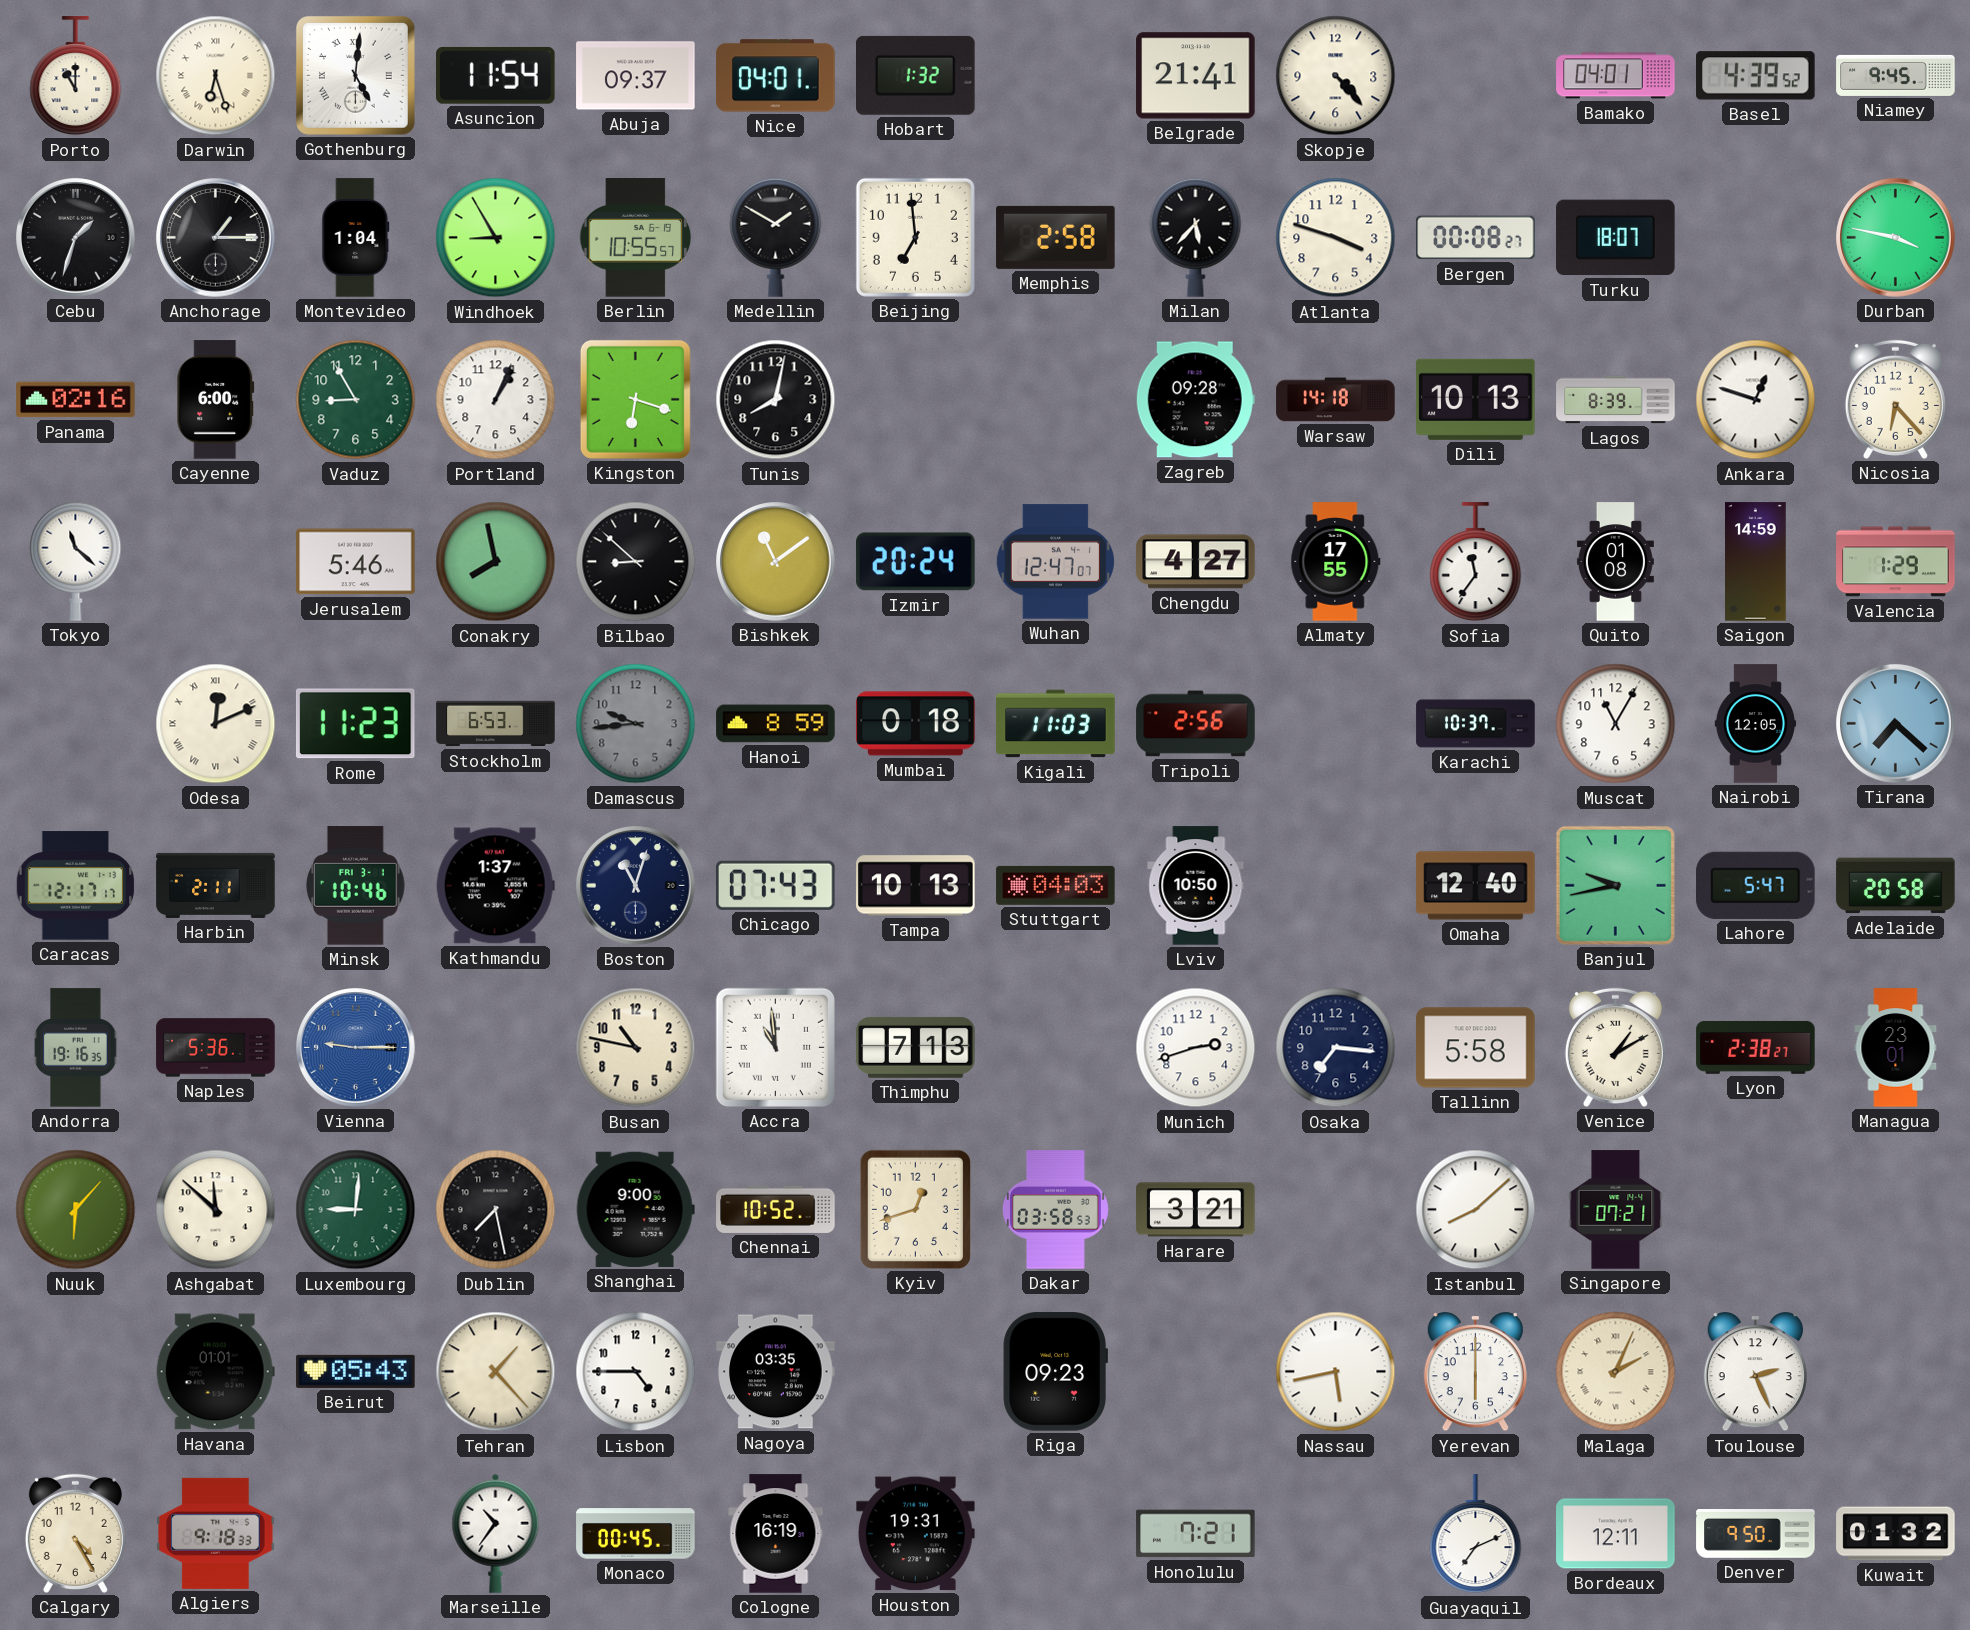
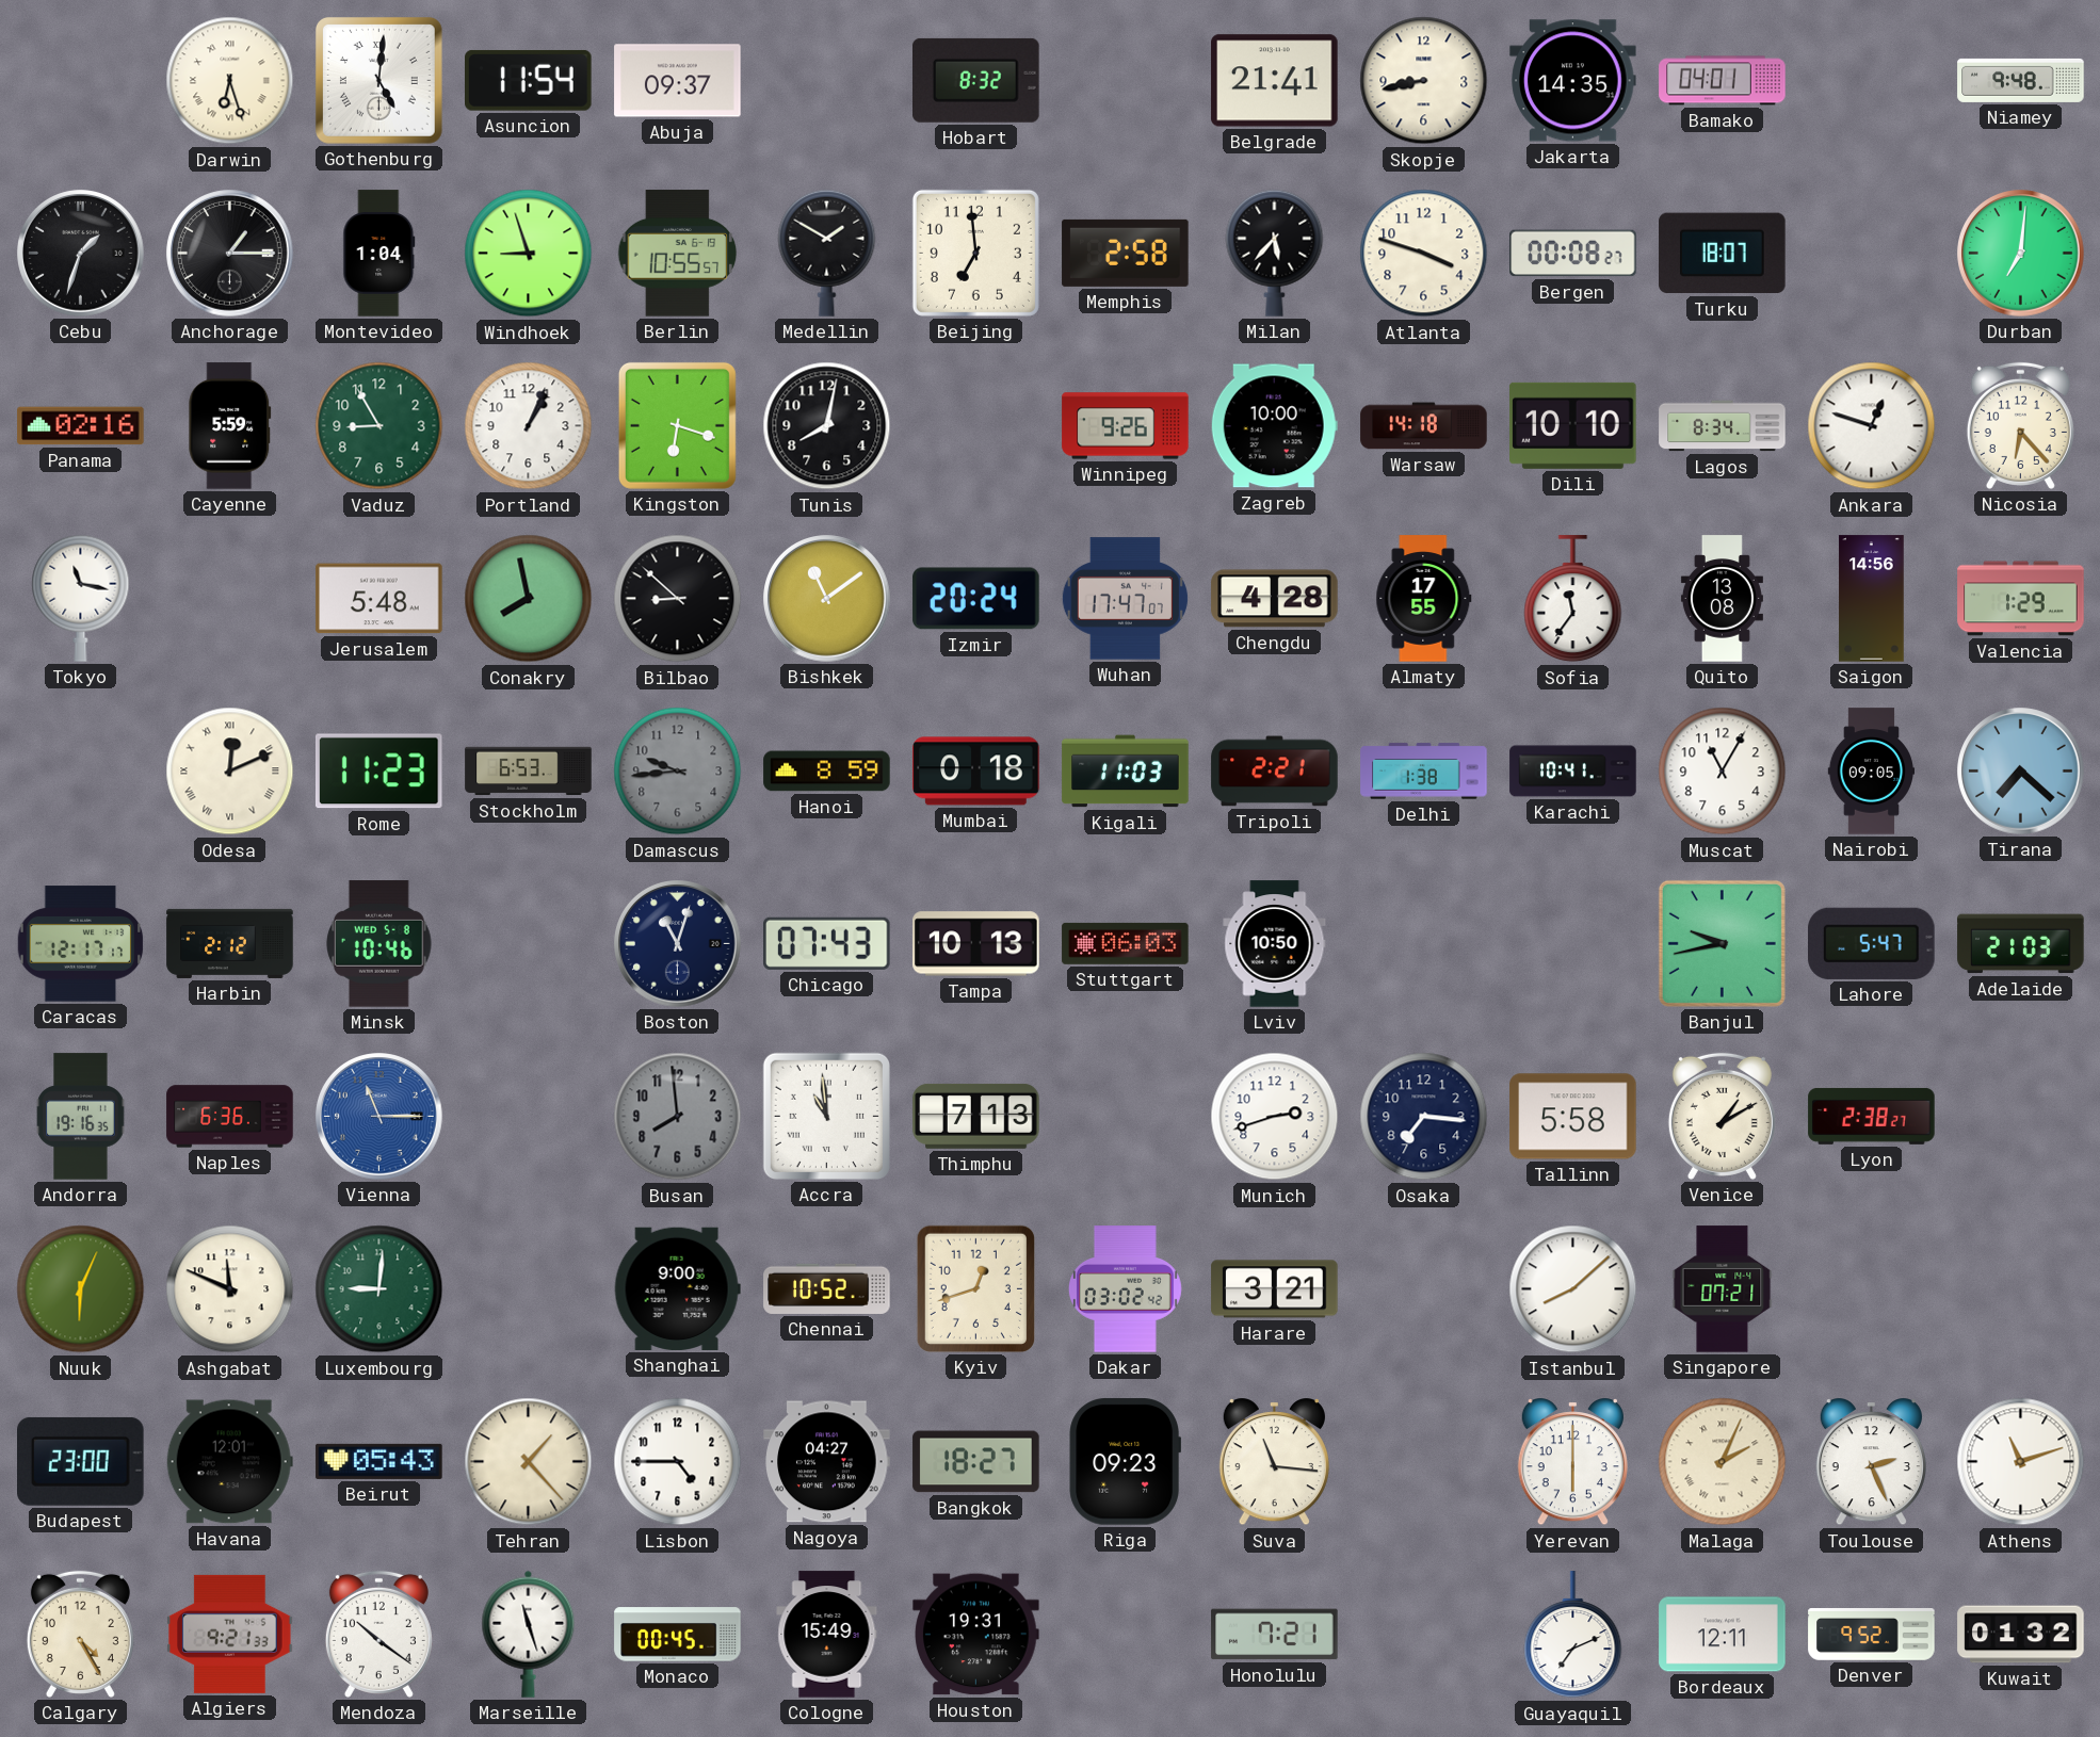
Porto: 11:00 -> none
Nice: 04:01 -> none
Hobart: 1:32 -> 8:32
Skopje: 4:23 -> 8:43
Jakarta: none -> 14:35
Basel: 4:39 -> none
Niamey: 9:45 -> 9:48
Windhoek: 8:55 -> 8:57
Durban: 3:47 -> 7:01
Cayenne: 6:00 -> 5:59
Winnipeg: none -> 9:26
Zagreb: 09:28 -> 10:00
Dili: 10:13 -> 10:10
Lagos: 8:39 -> 8:34
Tokyo: 11:22 -> 11:17
Jerusalem: 5:46 -> 5:48
Wuhan: 12:47 -> 17:47
Chengdu: 4:27 -> 4:28
Quito: 01:08 -> 13:08
Saigon: 14:59 -> 14:56
Tripoli: 2:56 -> 2:21
Delhi: none -> 1:38
Karachi: 10:37 -> 10:41
Nairobi: 12:05 -> 09:05
Harbin: 2:11 -> 2:12
Minsk date: FRI 3-1 -> WED 5-8
Kathmandu: 1:37 -> none
Stuttgart: 04:03 -> 06:03
Omaha: 12:40 -> none
Adelaide: 20:58 -> 21:03
Naples: 5:36 -> 6:36
Vienna: 9:15 -> 11:15
Busan: 10:47 -> 7:59
Busan dial: cream -> grey
Managua: 23:01 -> none
Nuuk: 6:07 -> 6:04
Ashgabat: 11:52 -> 11:49
Dublin: 7:28 -> none
Dakar: 03:58 -> 03:02
Budapest: none -> 23:00
Havana: 01:01 -> 12:01
Nagoya: 03:35 -> 04:27
Bangkok: none -> 18:27
Suva: none -> 11:16
Nassau: 5:43 -> none
Athens: none -> 11:12
Algiers: 9:18 -> 9:21
Mendoza: none -> 10:21
Marseille: 10:36 -> 11:27
Cologne: 16:19 -> 15:49
Denver: 9:50 -> 9:52
